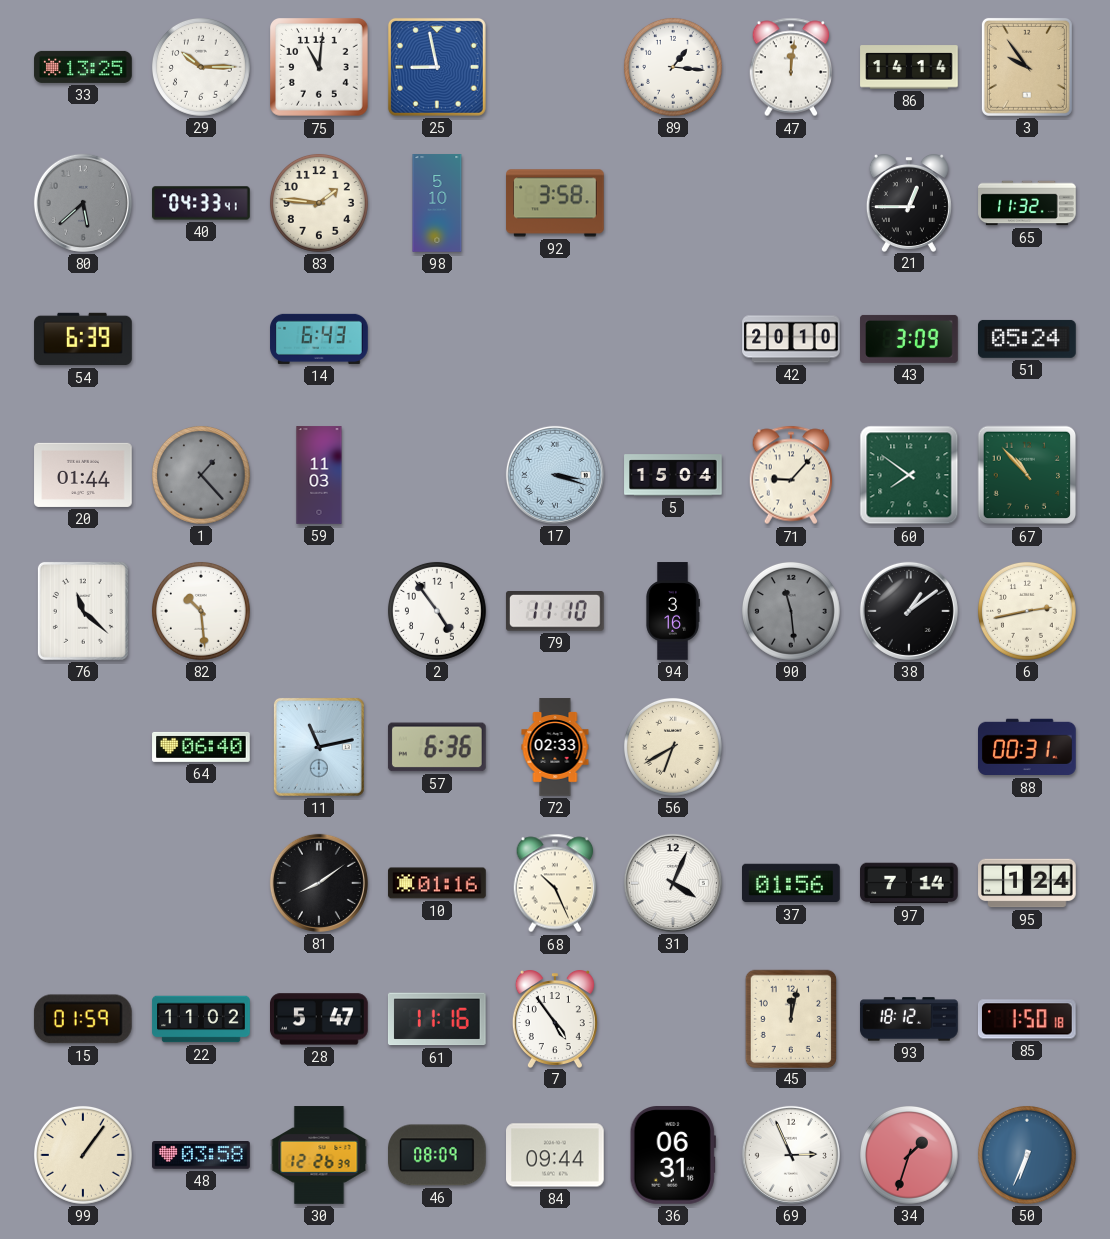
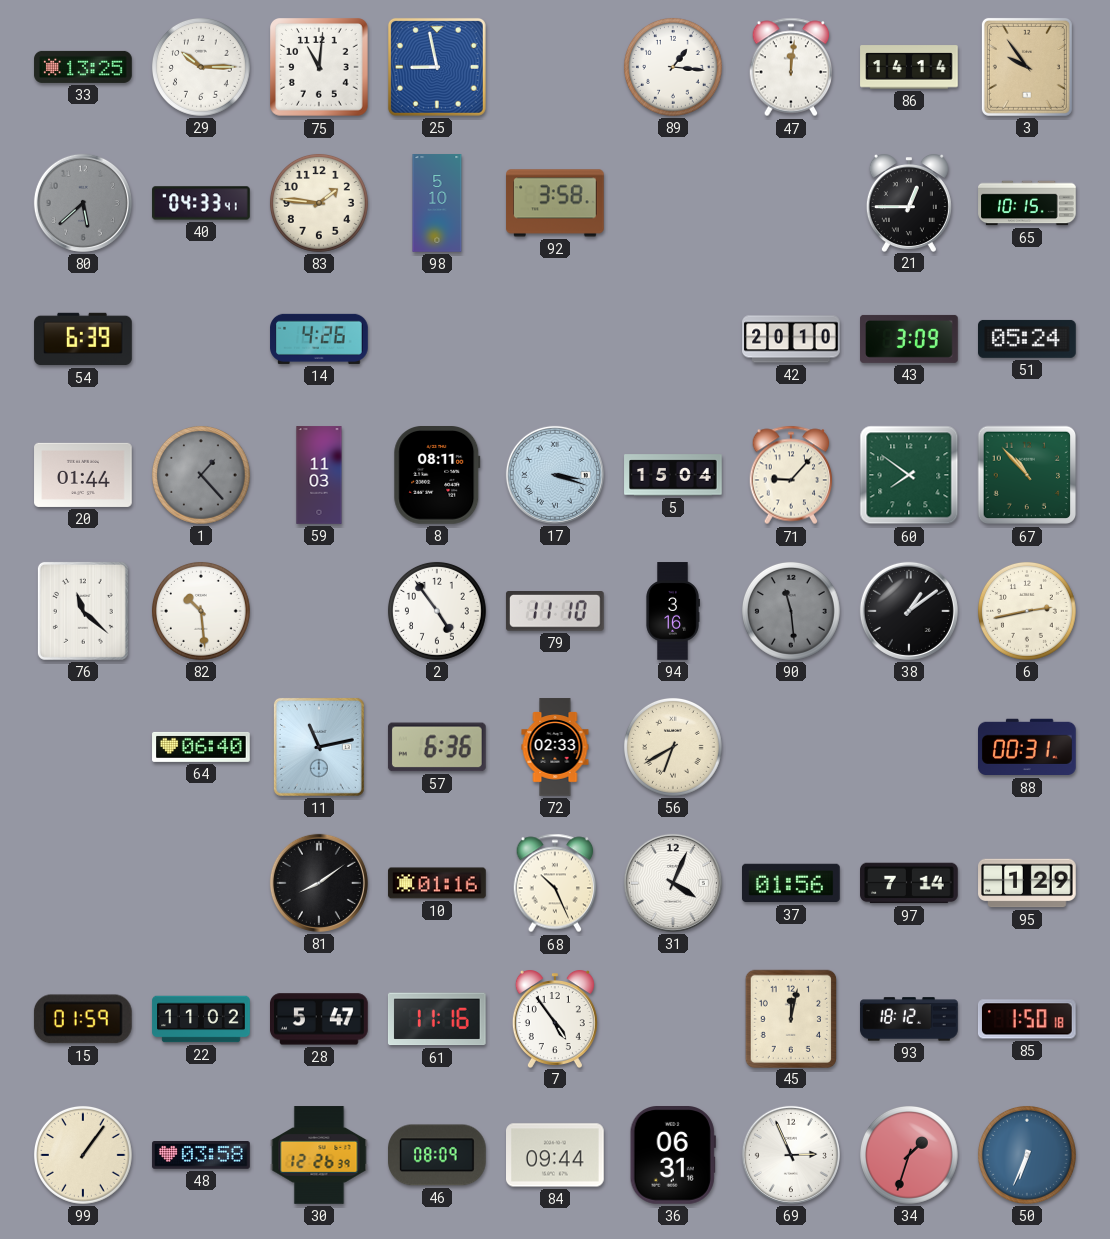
65: 11:32 -> 10:15
14: 6:43 -> 4:26
8: none -> 08:11
95: 1:24 -> 1:29
